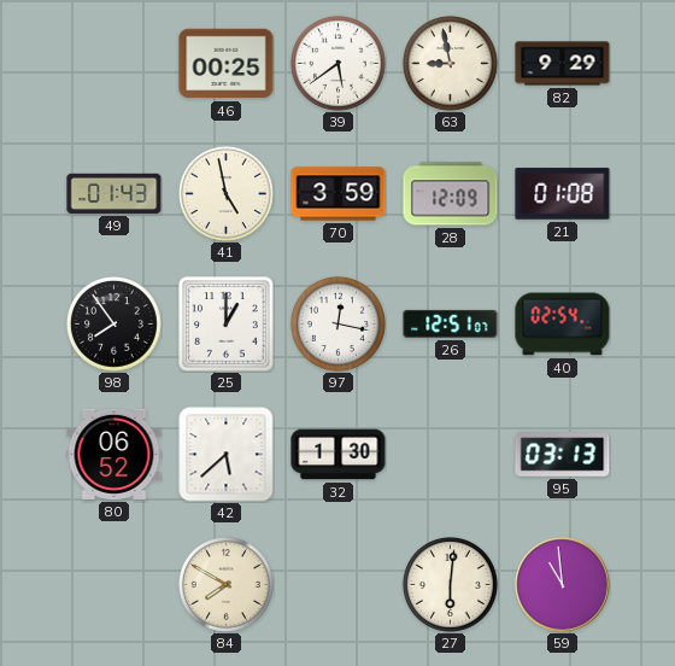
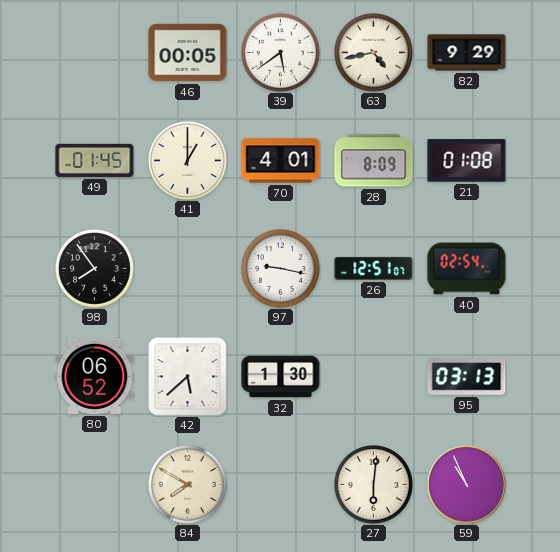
46: 00:25 -> 00:05
63: 8:58 -> 4:43
49: 01:43 -> 01:45
41: 4:58 -> 1:00
70: 3:59 -> 4:01
28: 12:09 -> 8:09
25: 1:00 -> none
97: 12:17 -> 9:17
59: 10:59 -> 10:56
